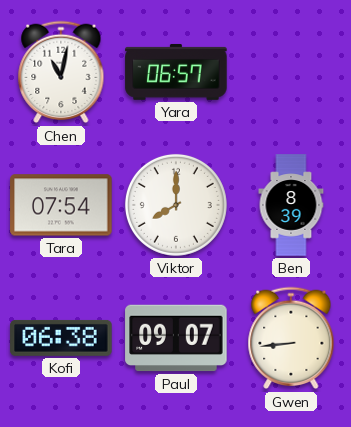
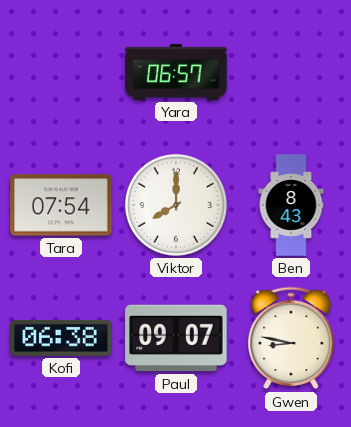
Chen: 11:02 -> none
Ben: 8:39 -> 8:43
Gwen: 8:44 -> 8:47
